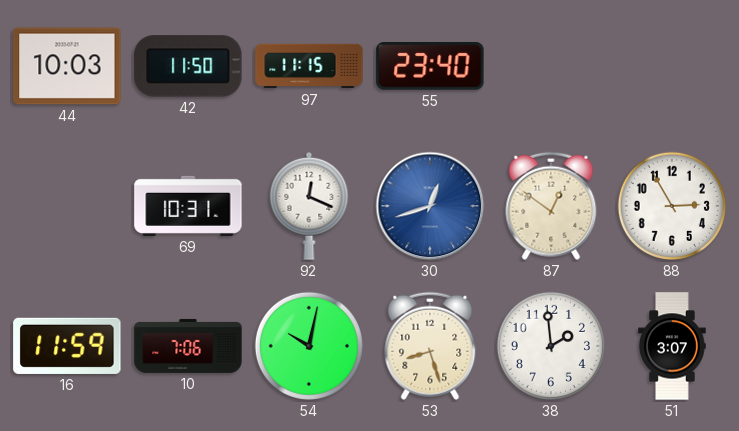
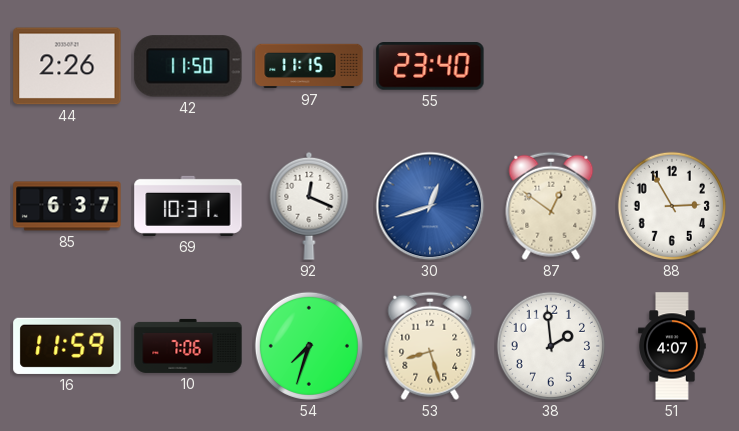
44: 10:03 -> 2:26
85: none -> 6:37
54: 10:02 -> 7:33
51: 3:07 -> 4:07
